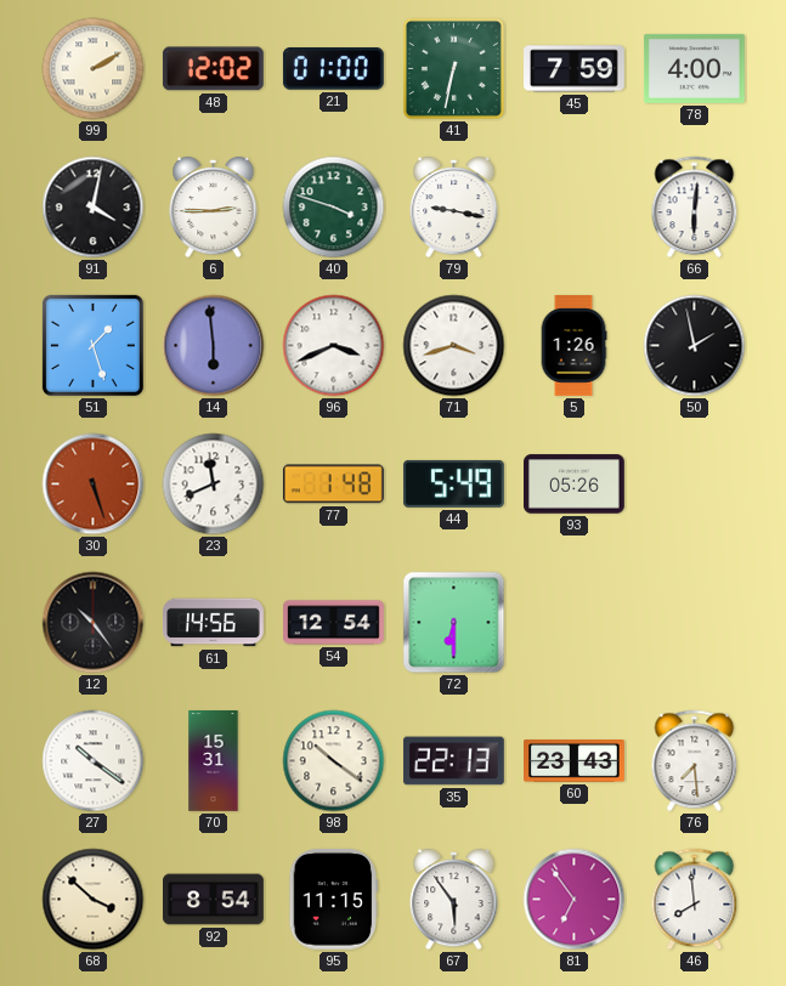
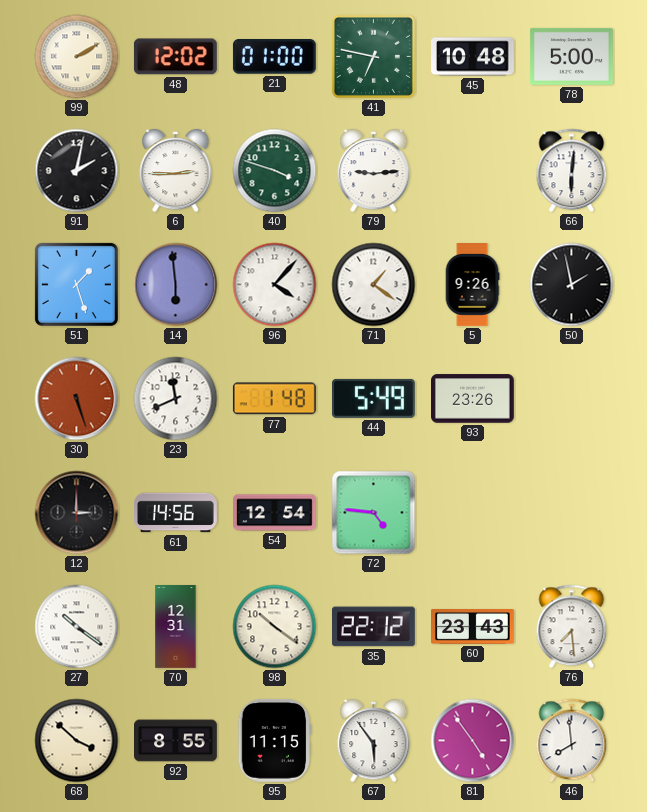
41: 6:32 -> 6:47
45: 7:59 -> 10:48
78: 4:00 -> 5:00
91: 4:02 -> 2:02
79: 9:17 -> 9:14
96: 3:41 -> 4:07
71: 3:42 -> 1:21
5: 1:26 -> 9:26
93: 05:26 -> 23:26
12: 10:24 -> 3:00
72: 6:30 -> 4:46
70: 15:31 -> 12:31
35: 22:13 -> 22:12
92: 8:54 -> 8:55
81: 6:54 -> 4:54
